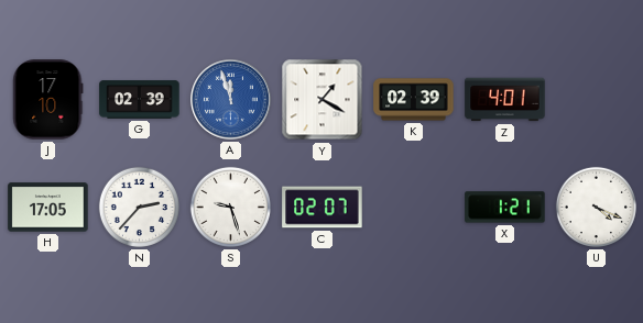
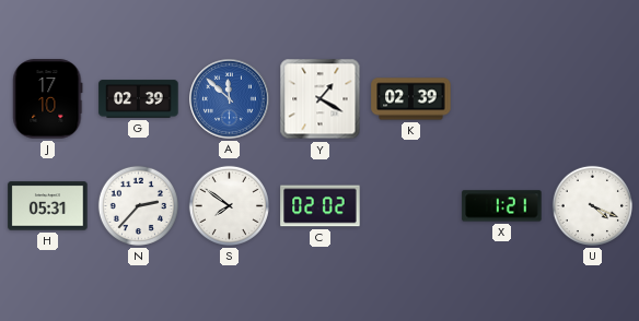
A: 11:57 -> 11:52
Z: 4:01 -> none
H: 17:05 -> 05:31
S: 9:27 -> 7:51
C: 02:07 -> 02:02
